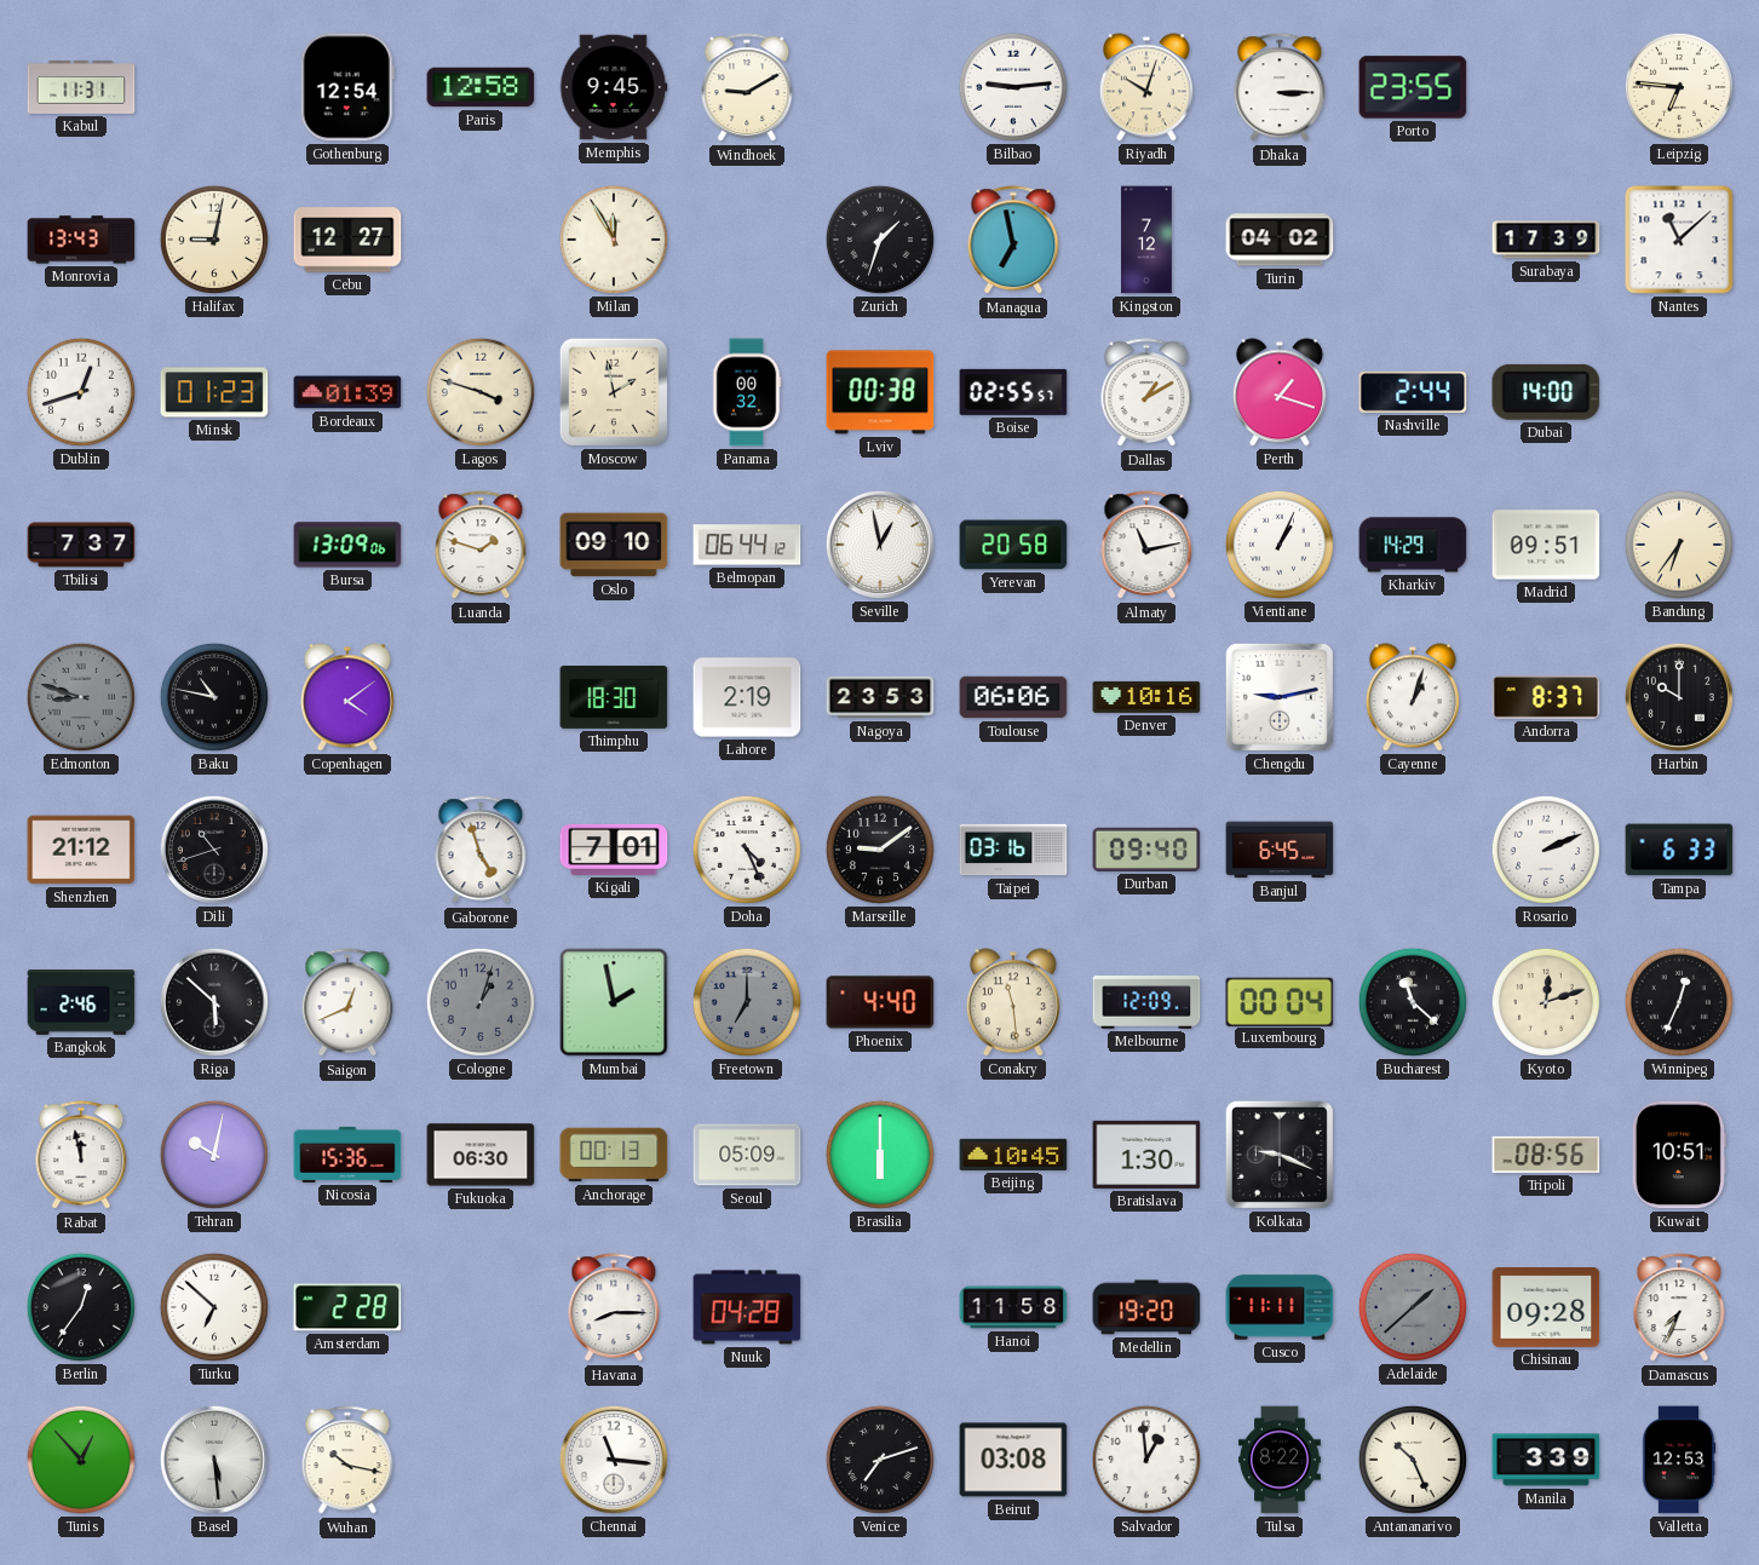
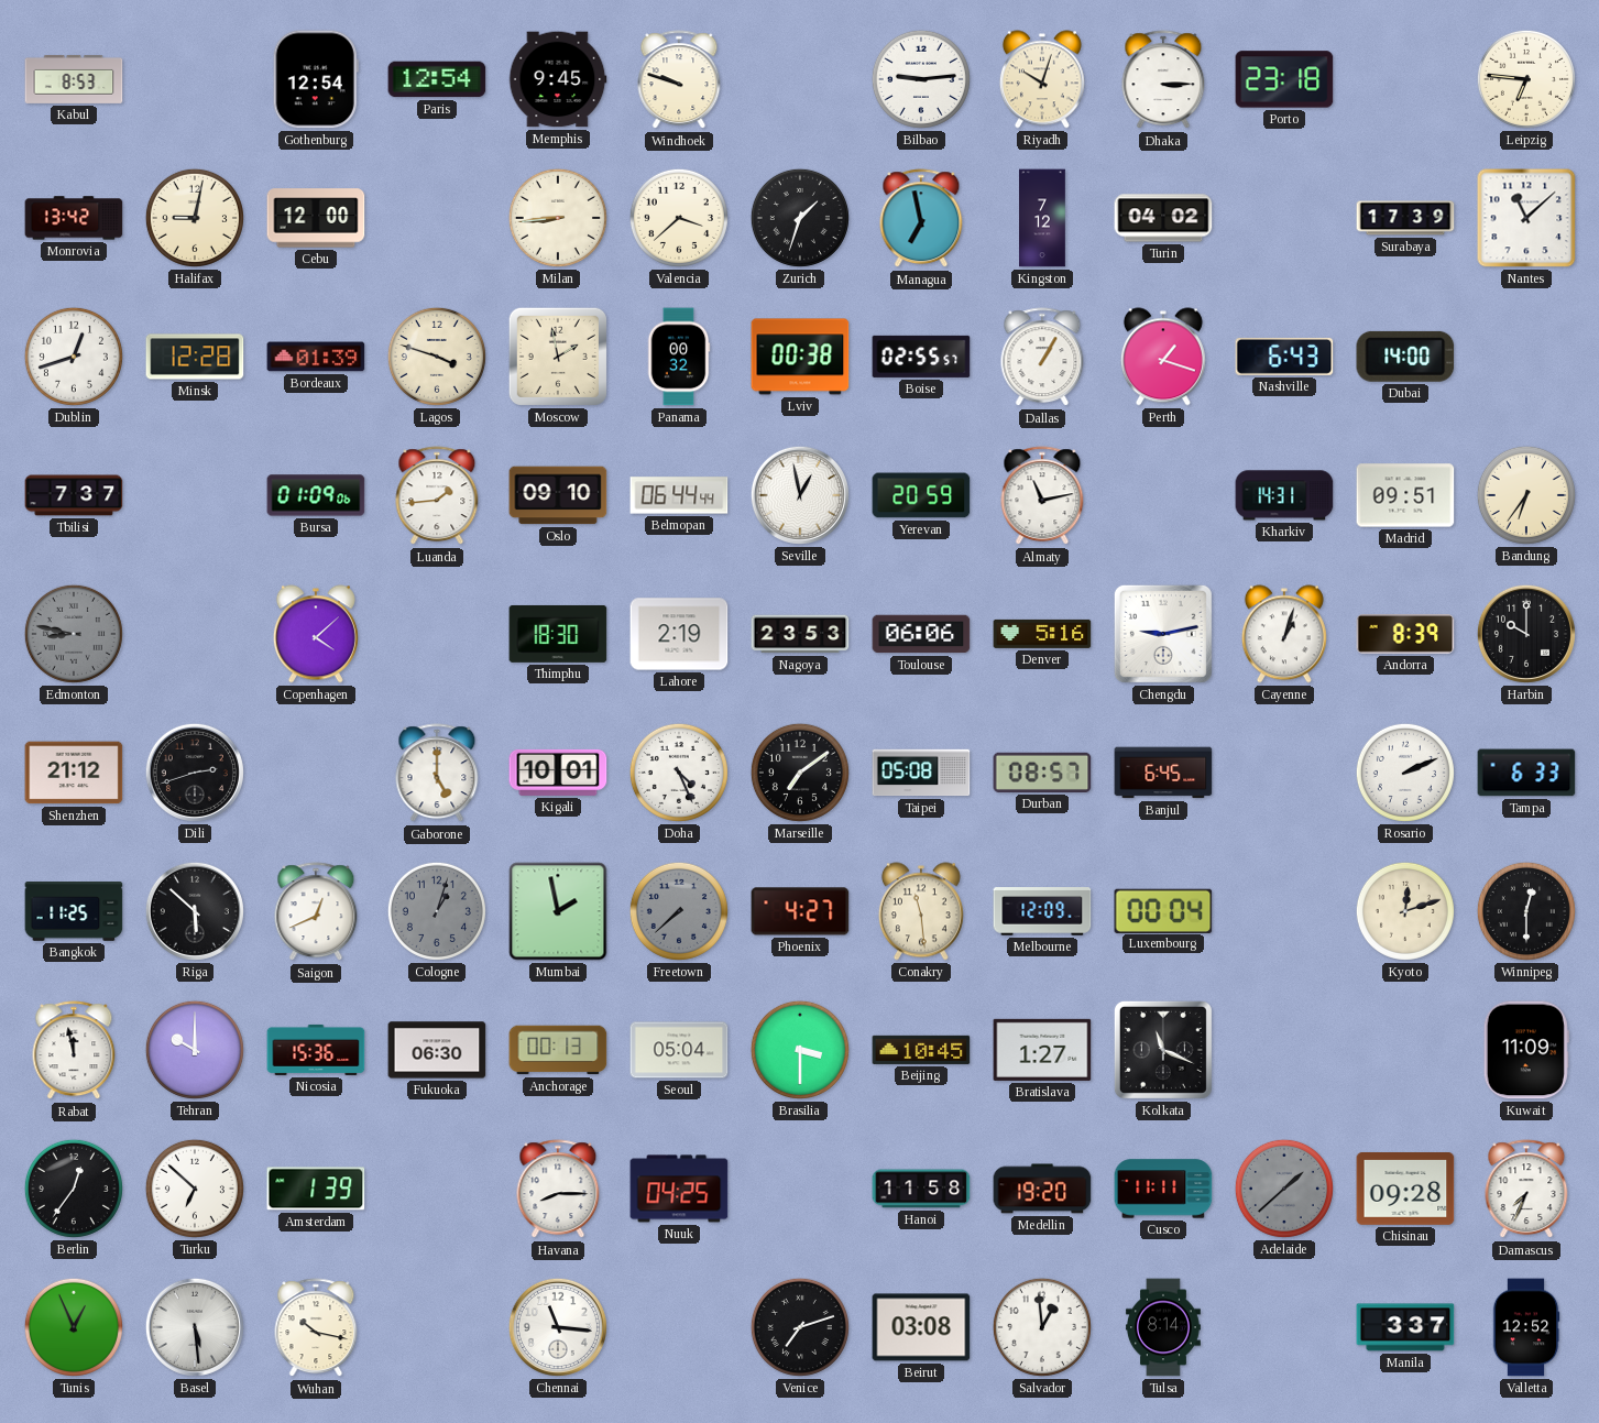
Kabul: 11:31 -> 8:53
Paris: 12:58 -> 12:54
Windhoek: 9:10 -> 9:48
Porto: 23:55 -> 23:18
Monrovia: 13:43 -> 13:42
Cebu: 12:27 -> 12:00
Milan: 11:55 -> 8:44
Valencia: none -> 3:38
Minsk: 01:23 -> 12:28
Dallas: 1:10 -> 1:05
Nashville: 2:44 -> 6:43
Bursa: 13:09 -> 01:09
Luanda: 1:48 -> 1:44
Belmopan: 06:44:12 -> 06:44:44
Yerevan: 20:58 -> 20:59
Vientiane: 1:04 -> none
Kharkiv: 14:29 -> 14:31
Edmonton: 8:48 -> 8:47
Baku: 10:47 -> none
Copenhagen: 4:09 -> 4:08
Denver: 10:16 -> 5:16
Andorra: 8:37 -> 8:39
Dili: 10:42 -> 2:42
Gaborone: 4:57 -> 5:00
Kigali: 7:01 -> 10:01
Marseille: 9:09 -> 7:09
Taipei: 03:16 -> 05:08
Durban: 09:40 -> 08:57
Bangkok: 2:46 -> 11:25
Freetown: 7:00 -> 7:38
Phoenix: 4:40 -> 4:27
Bucharest: 11:22 -> none
Winnipeg: 12:34 -> 12:30
Tehran: 10:02 -> 10:00
Seoul: 05:09 -> 05:04
Brasilia: 6:00 -> 3:30
Bratislava: 1:30 -> 1:27
Kolkata: 9:19 -> 11:19
Tripoli: 08:56 -> none
Kuwait: 10:51 -> 11:09
Amsterdam: 2:28 -> 1:39
Nuuk: 04:28 -> 04:25
Tunis: 12:53 -> 12:56
Tulsa: 8:22 -> 8:14
Antananarivo: 10:26 -> none
Manila: 3:39 -> 3:37
Valletta: 12:53 -> 12:52
